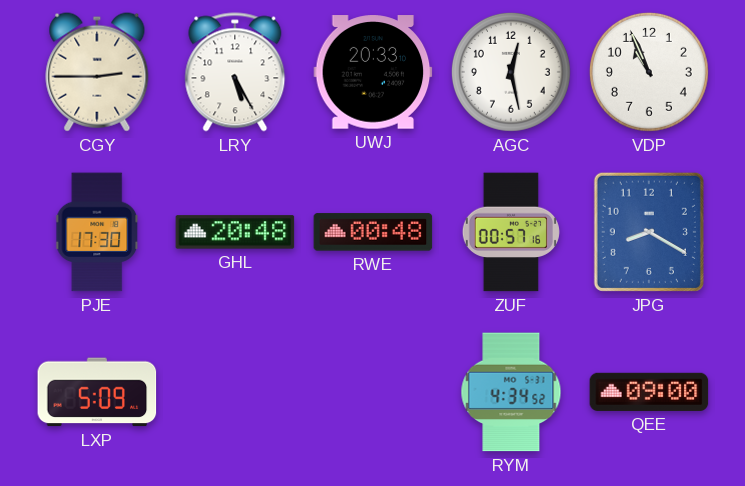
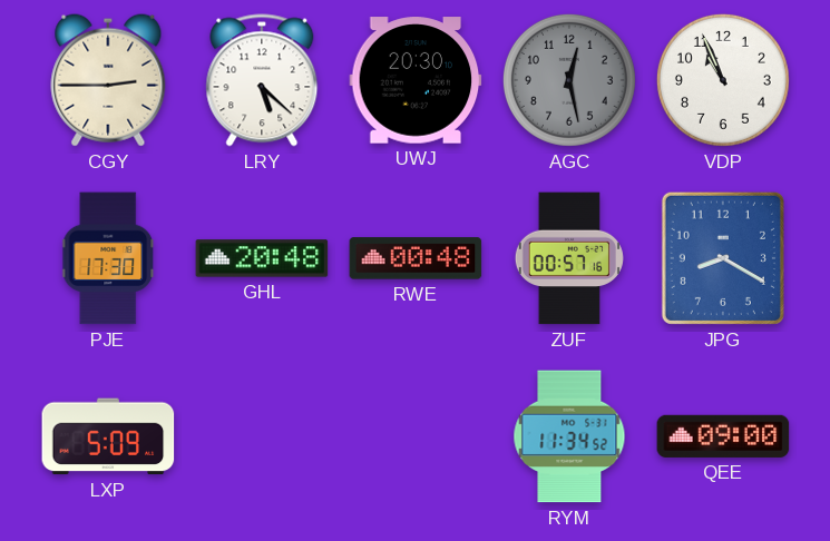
LRY: 5:25 -> 5:22
UWJ: 20:33 -> 20:30
AGC dial: white -> grey
RYM: 4:34 -> 11:34
